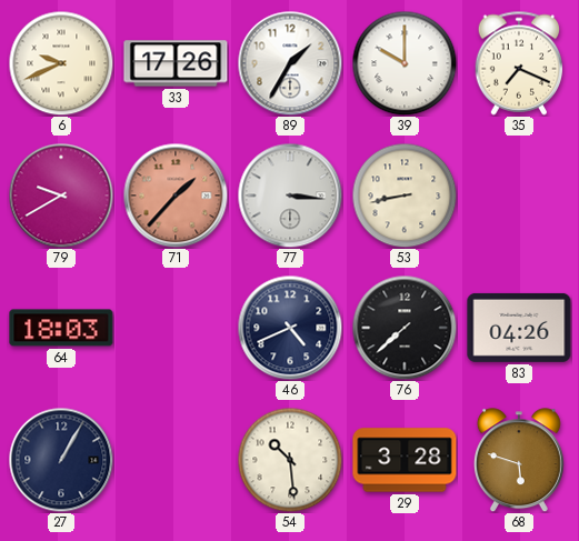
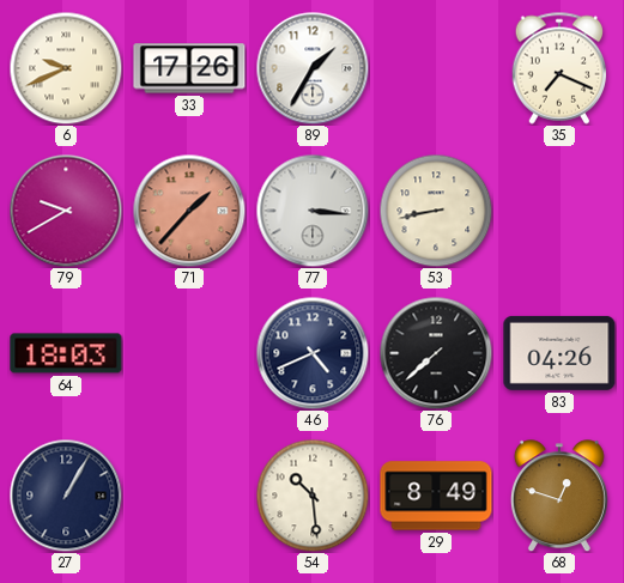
39: 10:00 -> none
29: 3:28 -> 8:49
68: 5:48 -> 12:48
